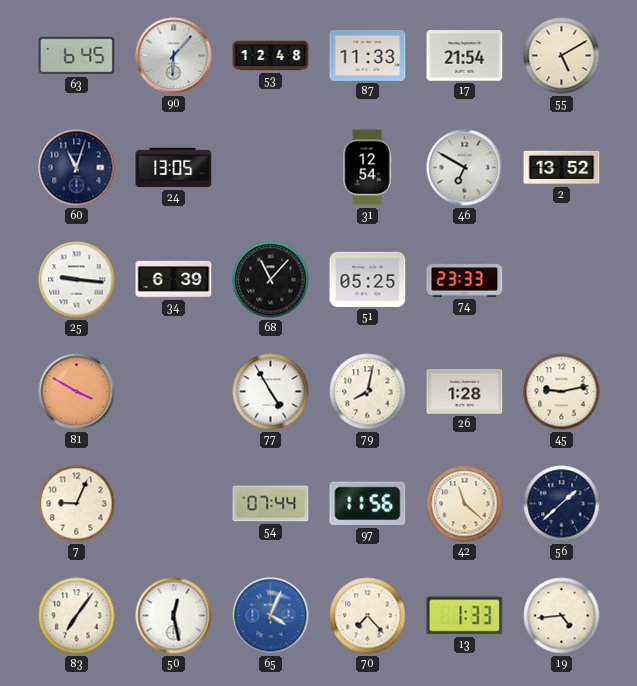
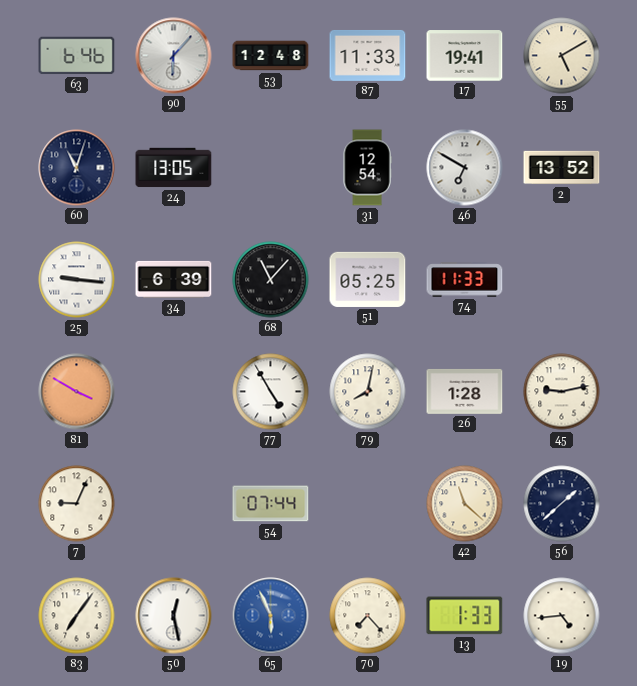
63: 6:45 -> 6:46
17: 21:54 -> 19:41
74: 23:33 -> 11:33
97: 11:56 -> none
65: 4:04 -> 5:56
